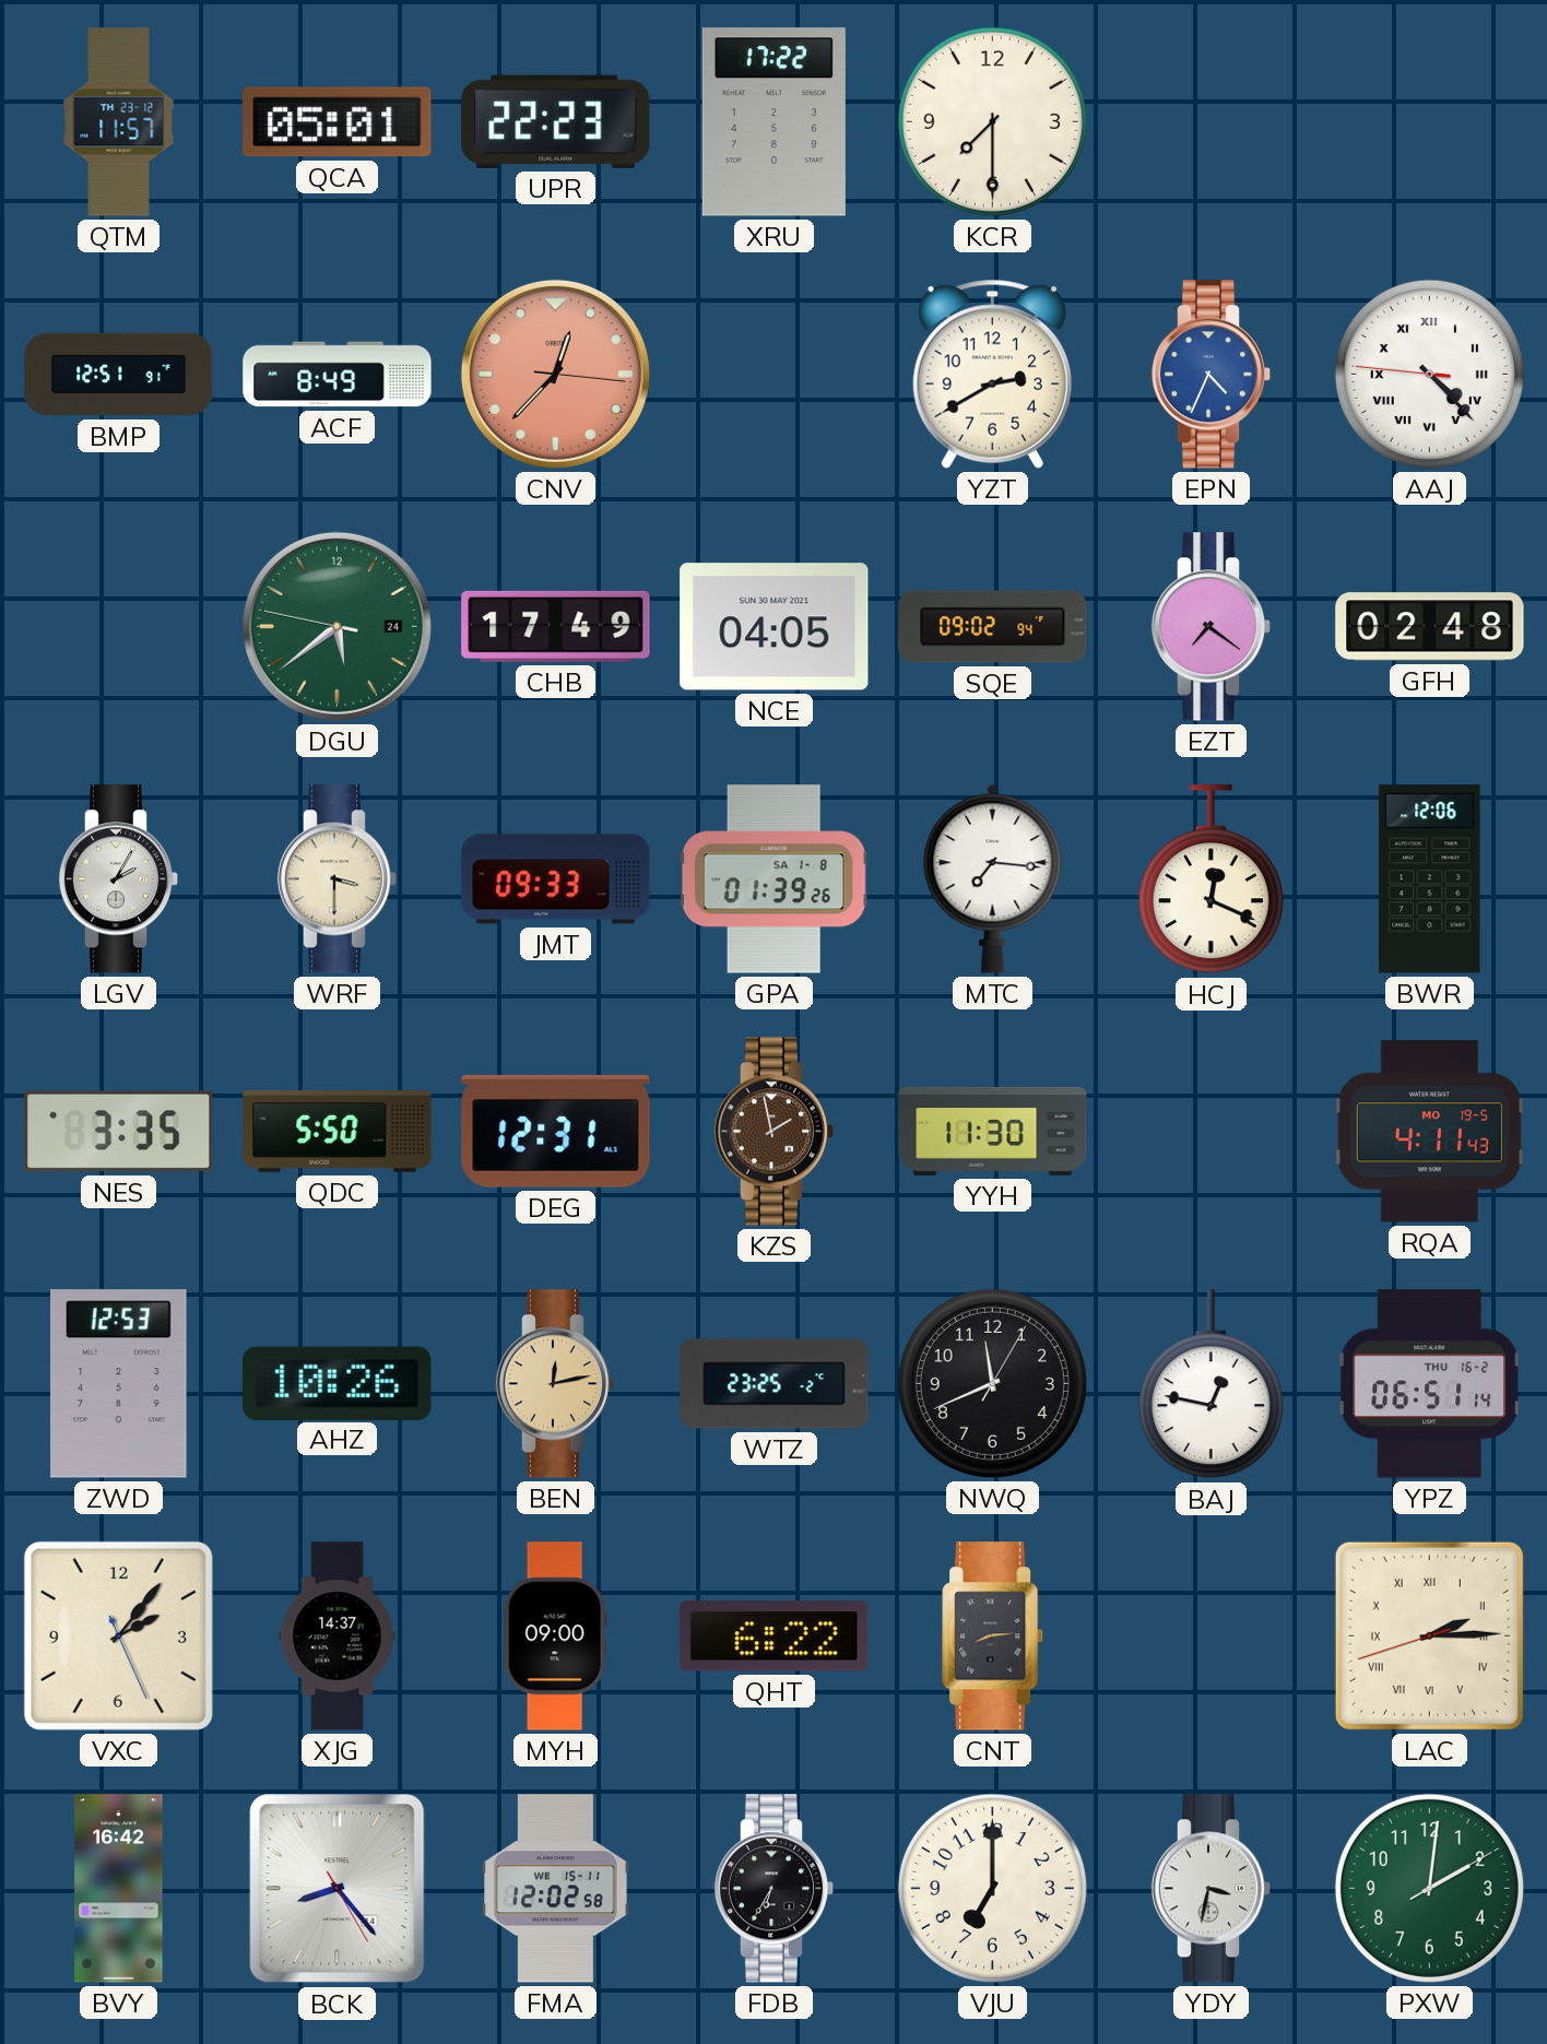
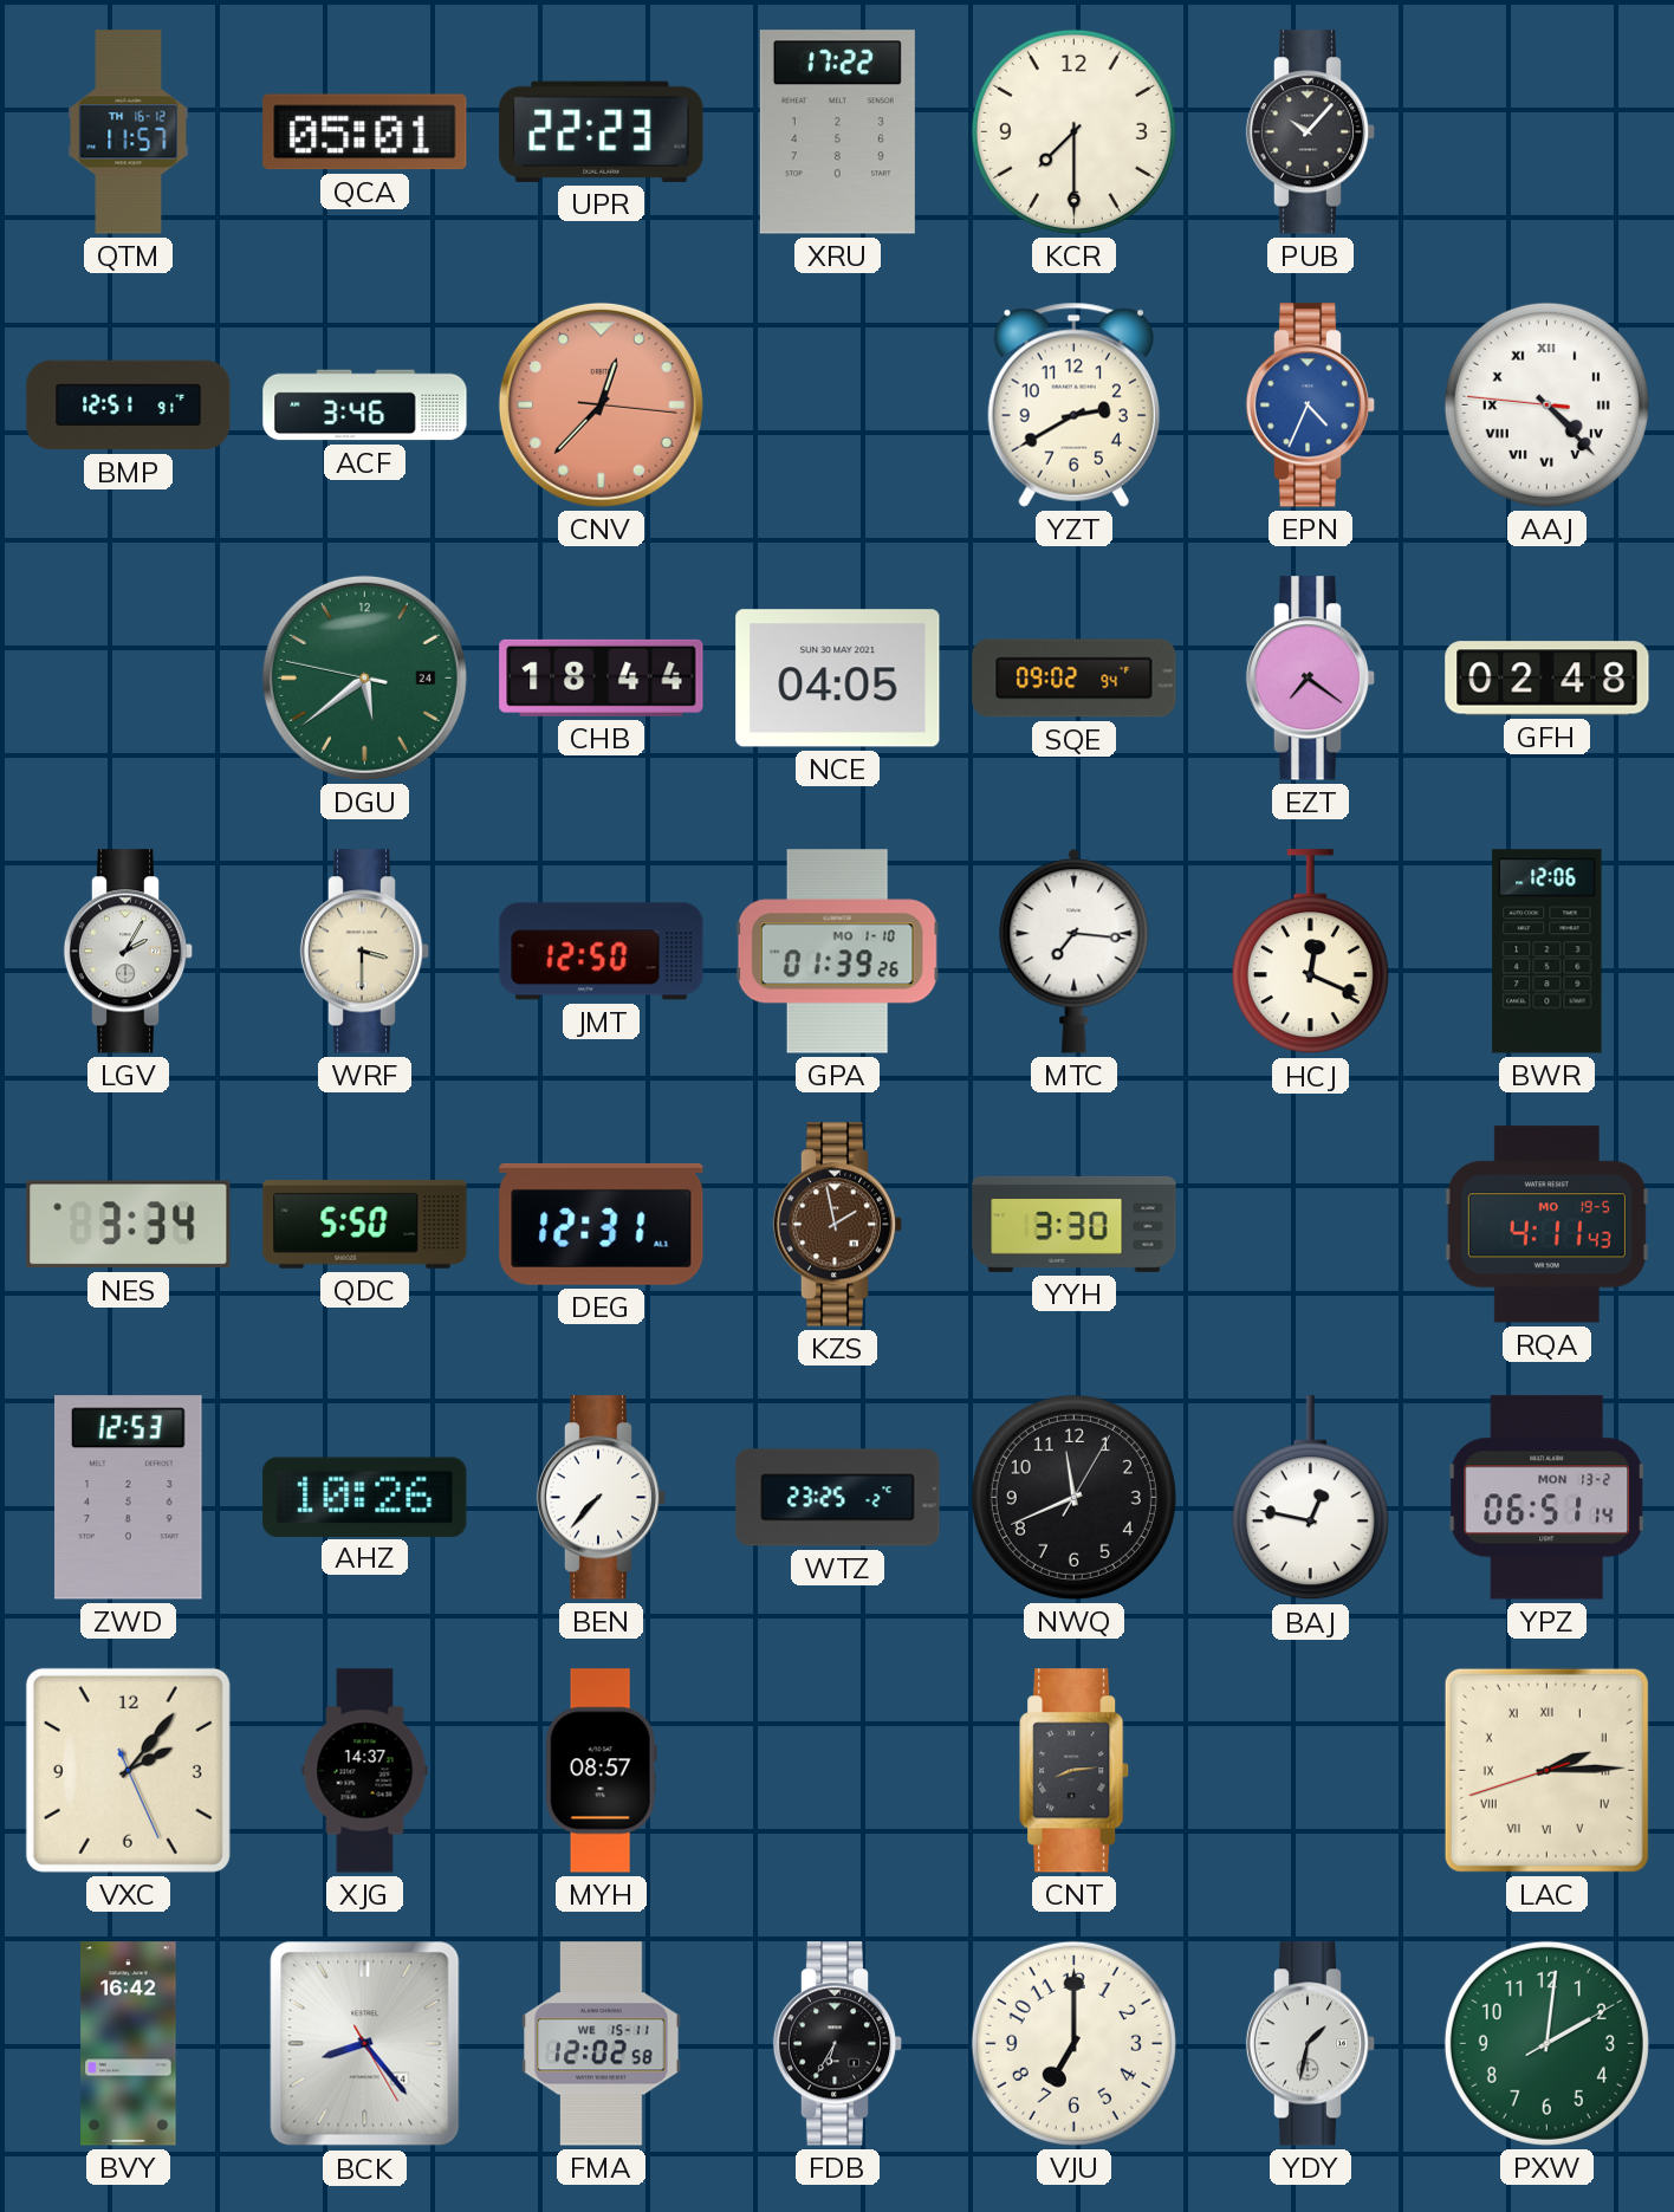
QTM date: TH 23-12 -> TH 16-12
PUB: none -> 10:07
ACF: 8:49 -> 3:46
CHB: 17:49 -> 18:44
JMT: 09:33 -> 12:50
GPA date: SA 1-8 -> MO 1-10
NES: 3:35 -> 3:34
YYH: 11:30 -> 3:30
BEN: 12:13 -> 7:37
BEN dial: champagne -> white
YPZ date: THU 16-2 -> MON 13-2
MYH: 09:00 -> 08:57
QHT: 6:22 -> none
YDY: 3:32 -> 1:32
